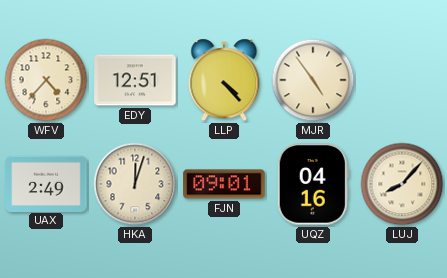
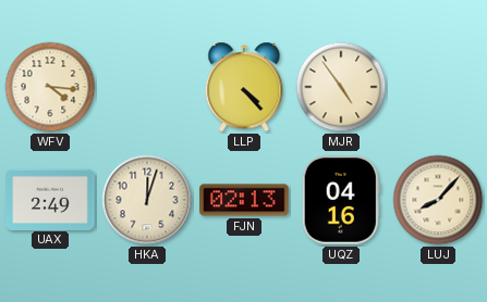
WFV: 4:37 -> 4:16
EDY: 12:51 -> none
FJN: 09:01 -> 02:13
